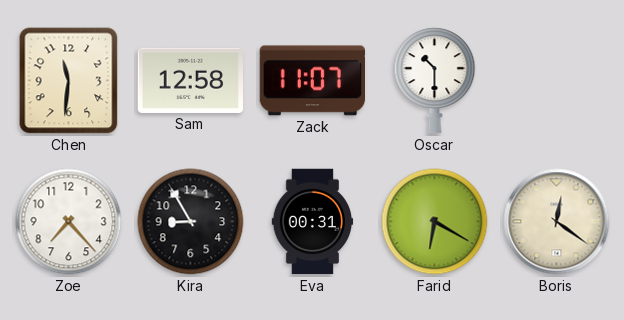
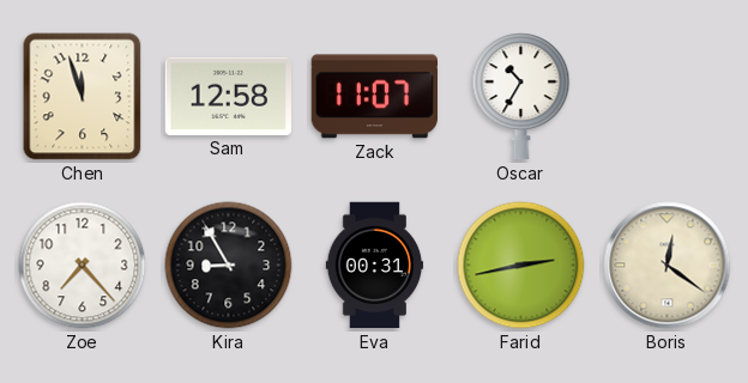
Chen: 11:31 -> 11:57
Oscar: 10:30 -> 10:35
Farid: 6:20 -> 2:43
